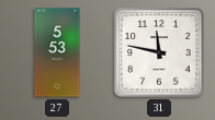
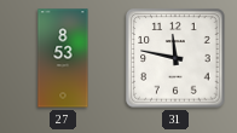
27: 5:53 -> 8:53
